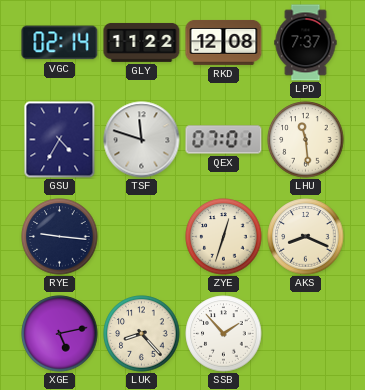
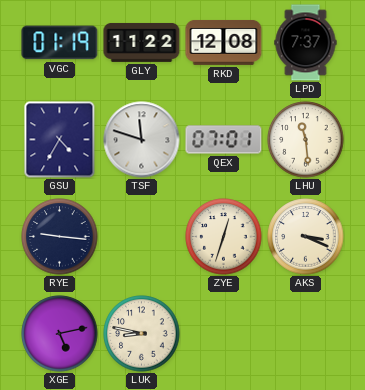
VGC: 02:14 -> 01:19
AKS: 8:19 -> 3:19
LUK: 8:23 -> 8:47
SSB: 1:53 -> none
